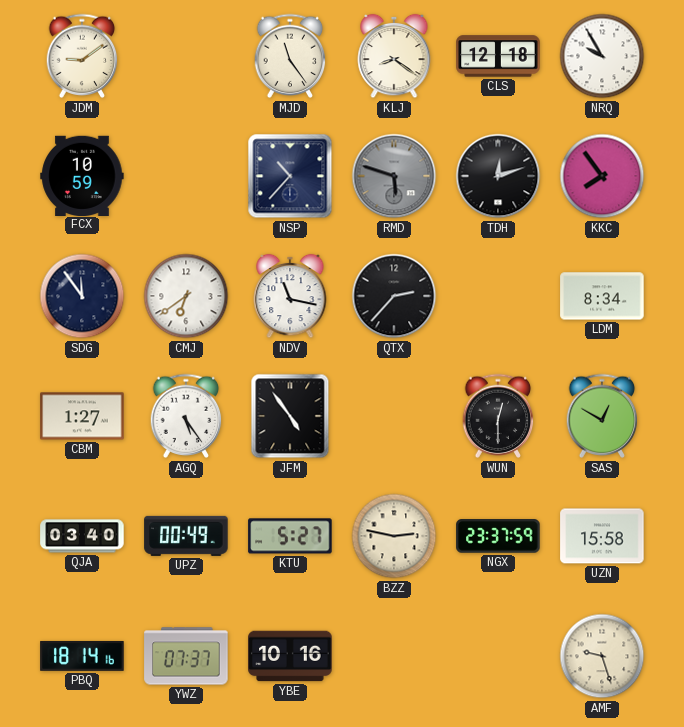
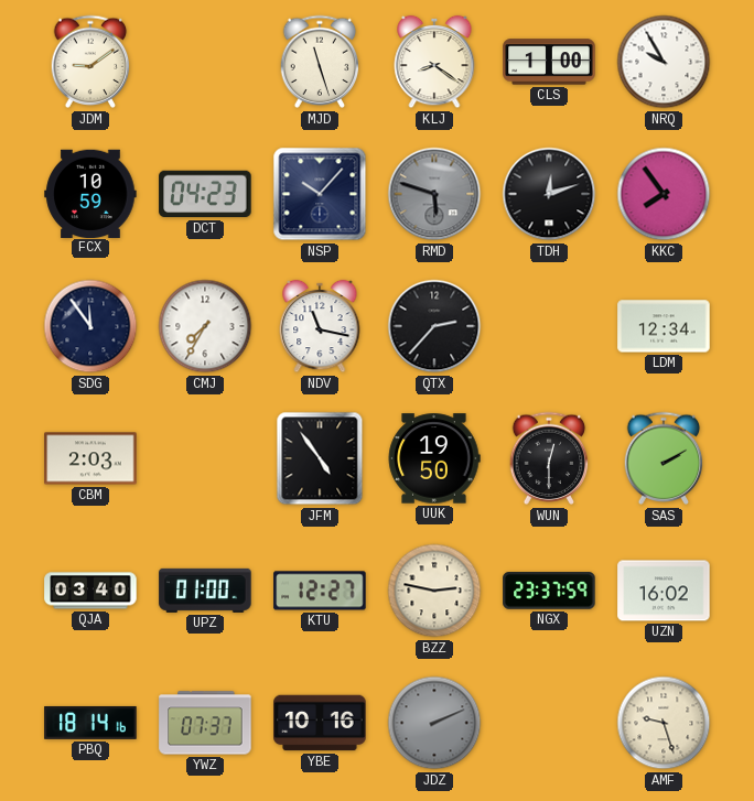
MJD: 11:24 -> 11:27
CLS: 12:18 -> 1:00
DCT: none -> 04:23
NSP: 10:37 -> 10:07
CMJ: 6:39 -> 7:35
LDM: 8:34 -> 12:34
CBM: 1:27 -> 2:03
AGQ: 5:24 -> none
UUK: none -> 19:50
SAS: 12:50 -> 2:10
UPZ: 00:49 -> 01:00
KTU: 5:27 -> 12:27
UZN: 15:58 -> 16:02
JDZ: none -> 2:11
